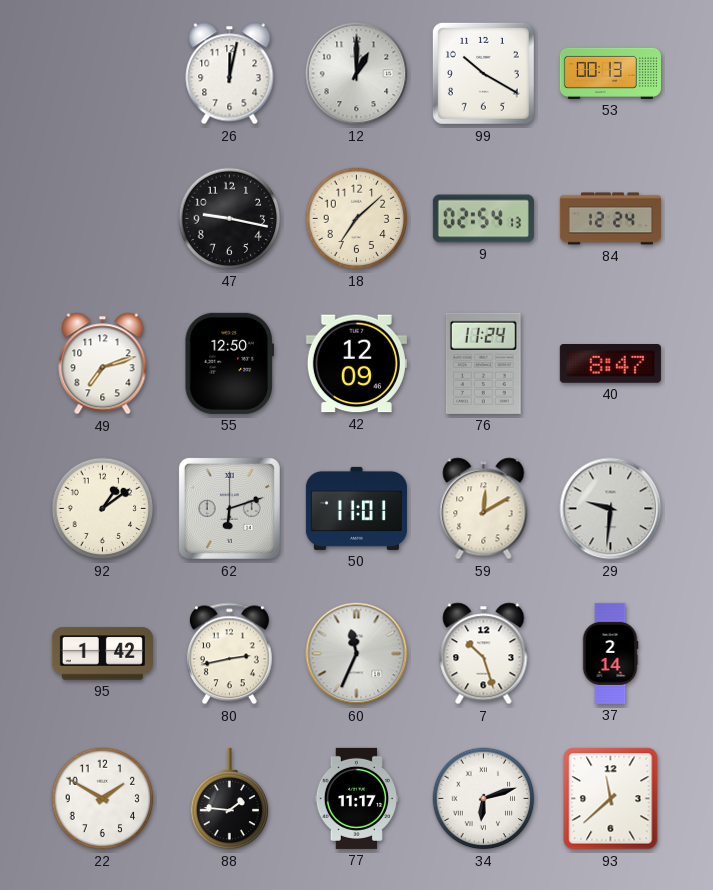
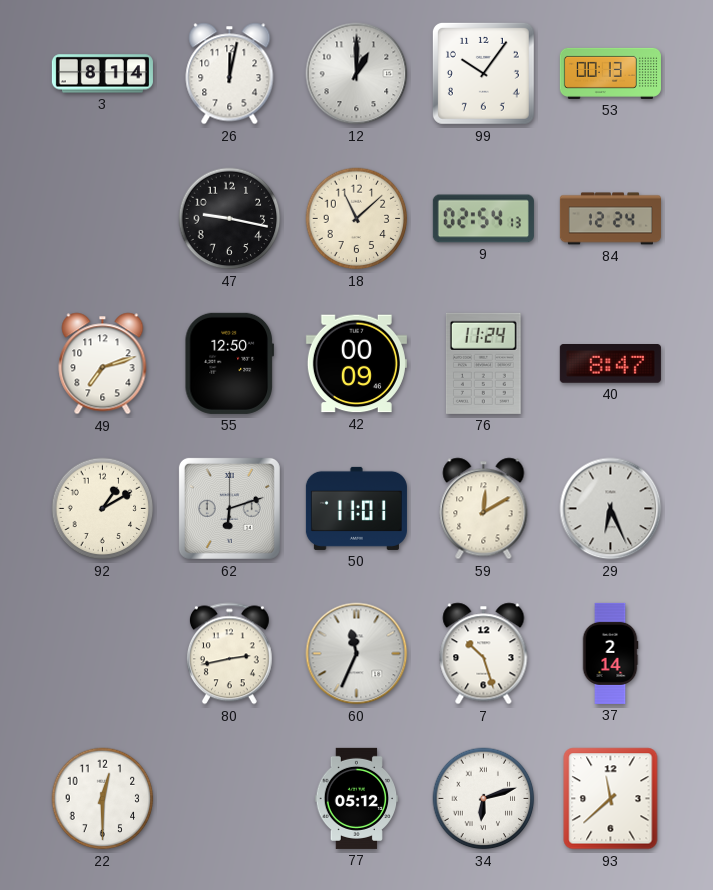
3: none -> 8:14
99: 10:20 -> 10:06
18: 7:08 -> 11:08
42: 12:09 -> 00:09
92: 1:09 -> 1:10
29: 9:31 -> 6:26
95: 1:42 -> none
22: 1:50 -> 12:30
88: 1:46 -> none
77: 11:17 -> 05:12
